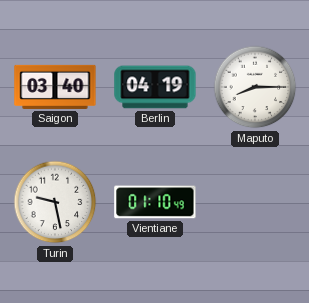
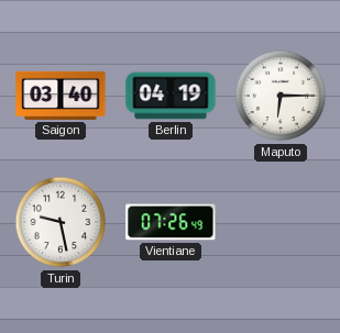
Maputo: 8:15 -> 6:15
Vientiane: 01:10 -> 07:26
